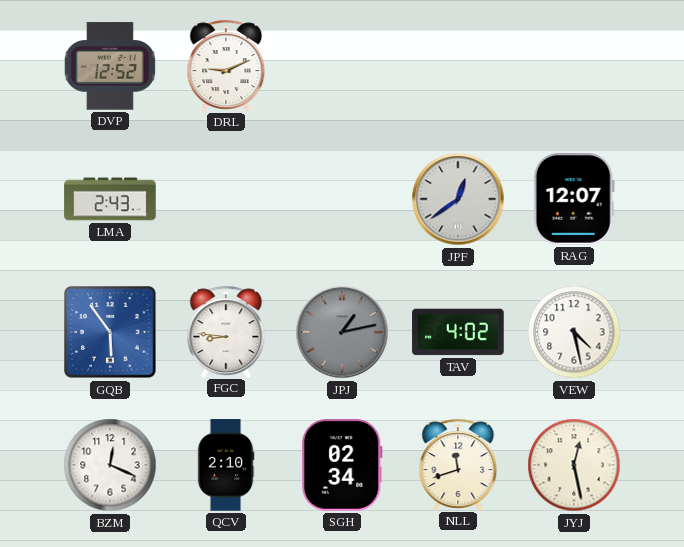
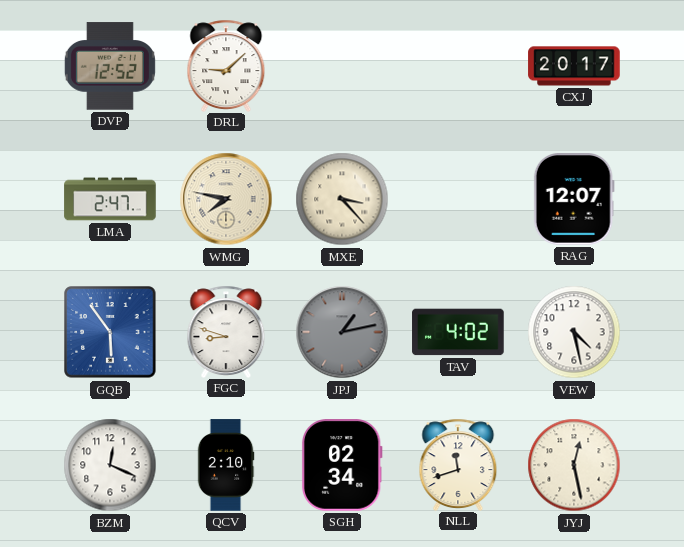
DRL: 9:11 -> 9:08
CXJ: none -> 20:17
LMA: 2:43 -> 2:47
WMG: none -> 7:47
MXE: none -> 3:23
JPF: 12:39 -> none
FGC: 8:46 -> 8:48
